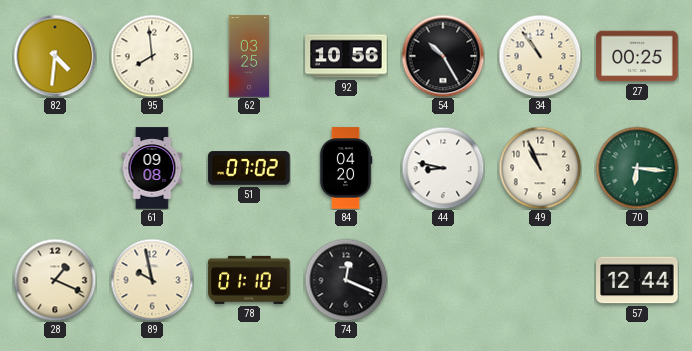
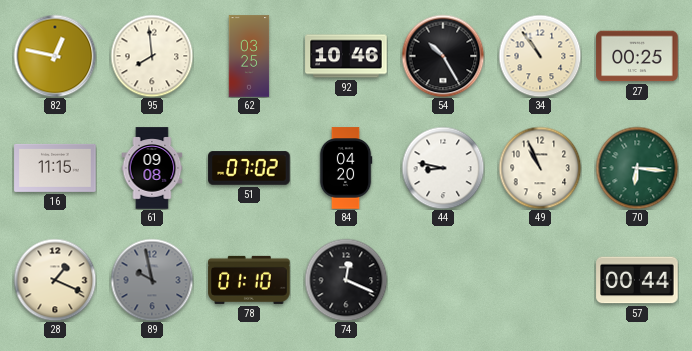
82: 4:31 -> 12:47
92: 10:56 -> 10:46
16: none -> 11:15
89 dial: cream -> grey
57: 12:44 -> 00:44
